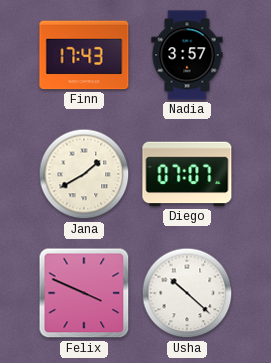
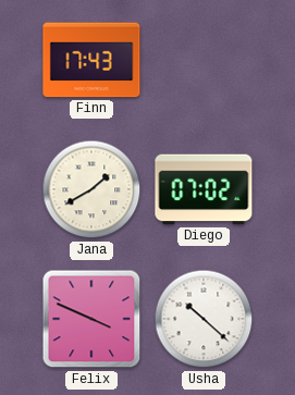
Nadia: 3:57 -> none
Diego: 07:07 -> 07:02
